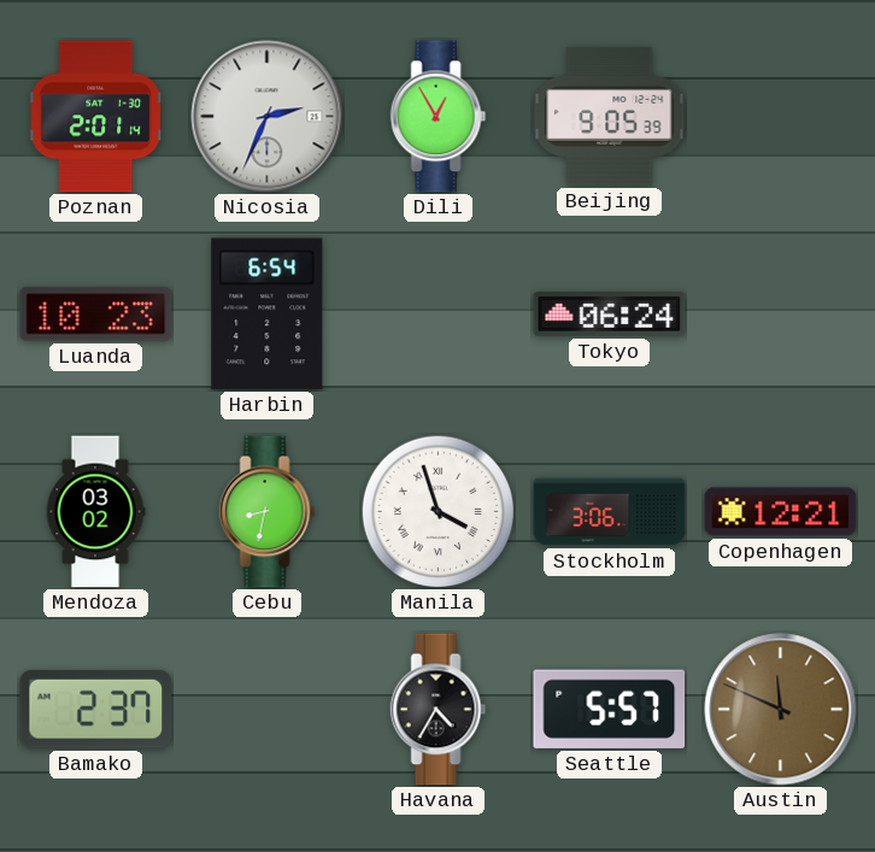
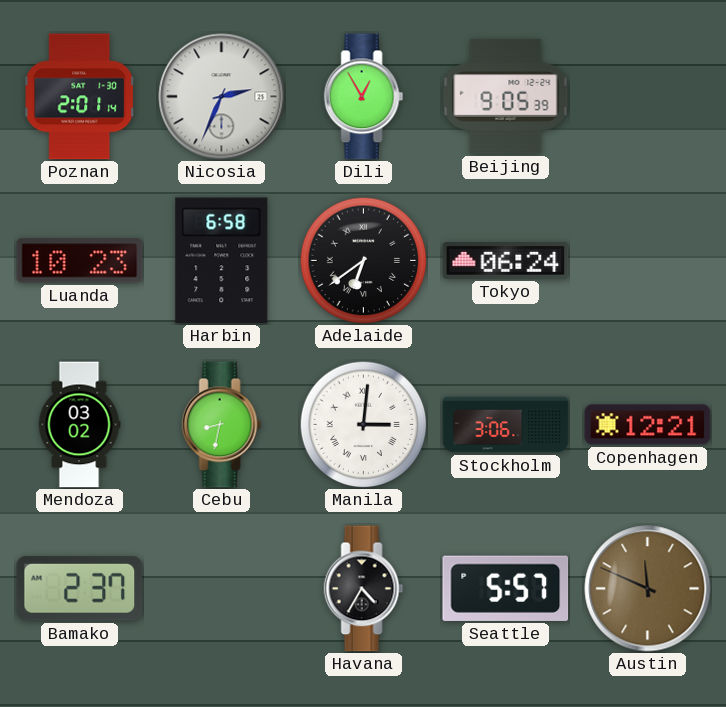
Harbin: 6:54 -> 6:58
Adelaide: none -> 6:39
Manila: 3:57 -> 3:01
